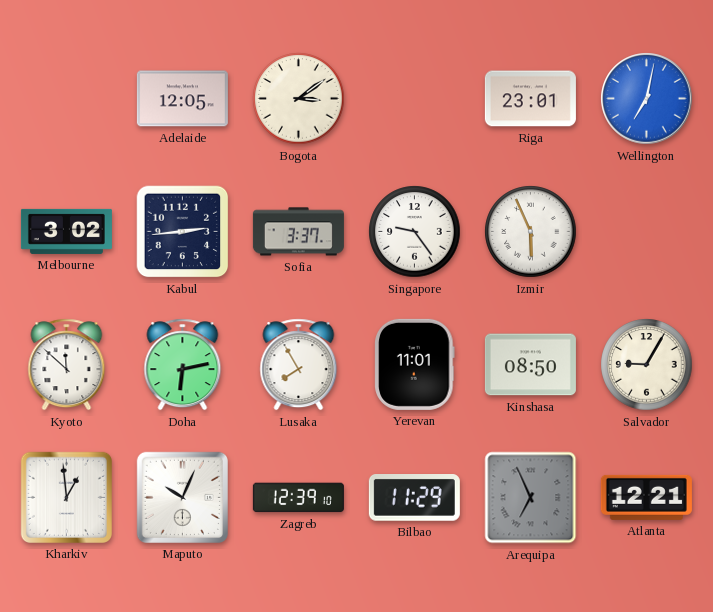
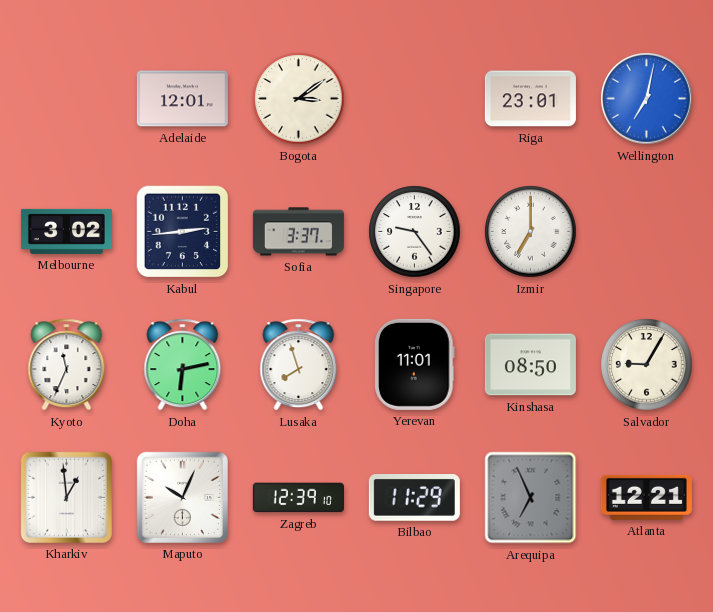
Adelaide: 12:05 -> 12:01
Izmir: 5:56 -> 7:00
Kyoto: 11:52 -> 11:34
Lusaka: 7:55 -> 7:57
